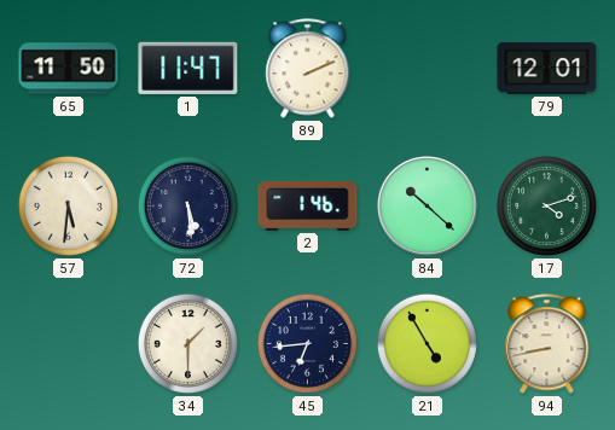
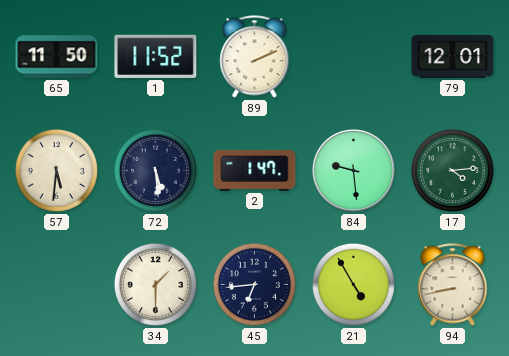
1: 11:47 -> 11:52
2: 1:46 -> 1:47
84: 10:22 -> 9:29
17: 4:12 -> 4:14
